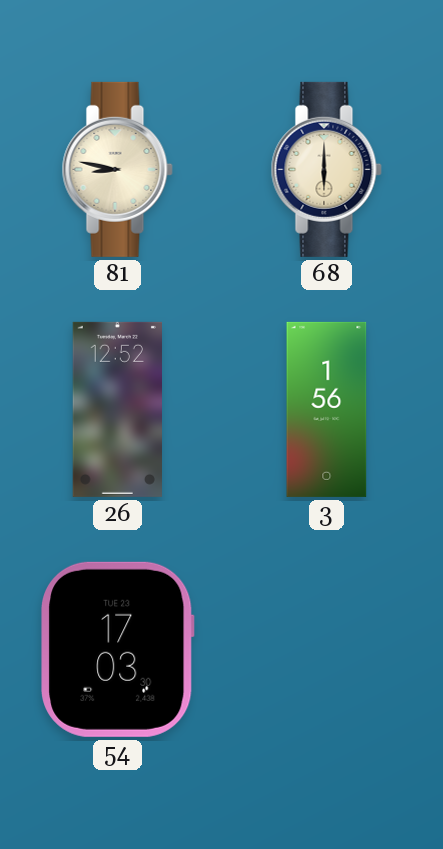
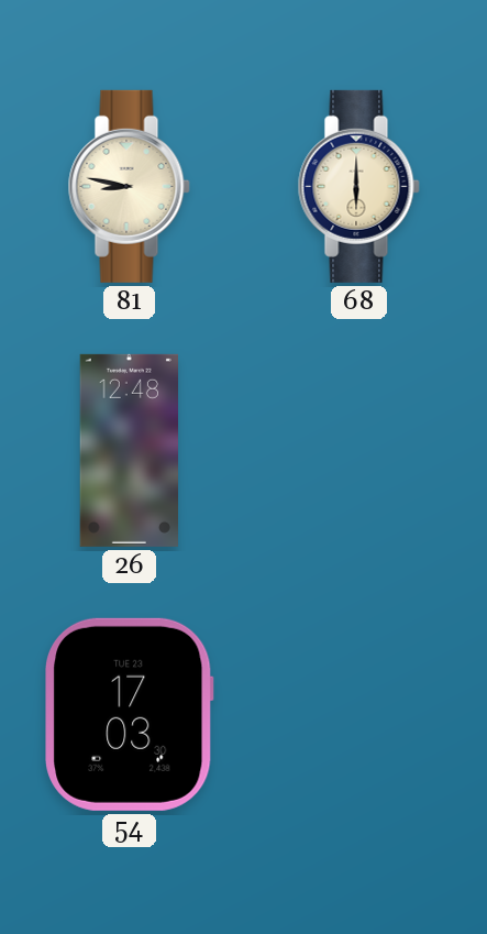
26: 12:52 -> 12:48
3: 1:56 -> none
